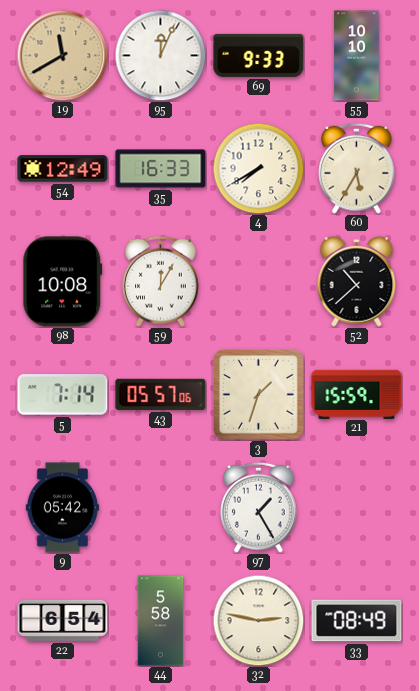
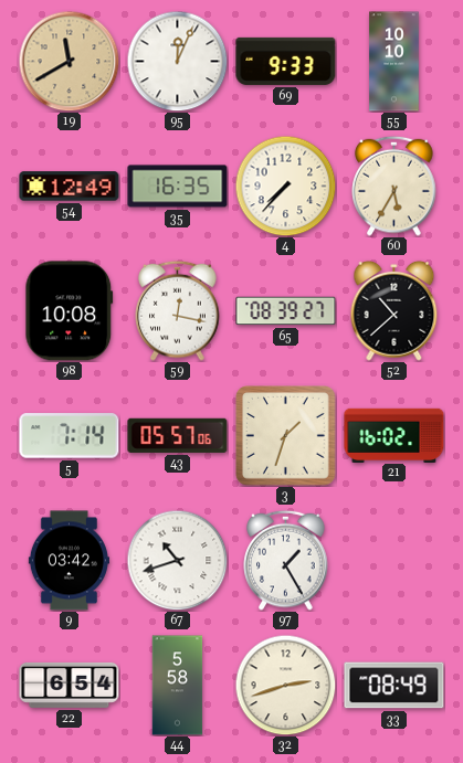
35: 16:33 -> 16:35
4: 7:40 -> 7:37
59: 12:05 -> 12:17
65: none -> 08:39
21: 15:59 -> 16:02
9: 05:42 -> 03:42
67: none -> 10:42
32: 2:47 -> 2:42
